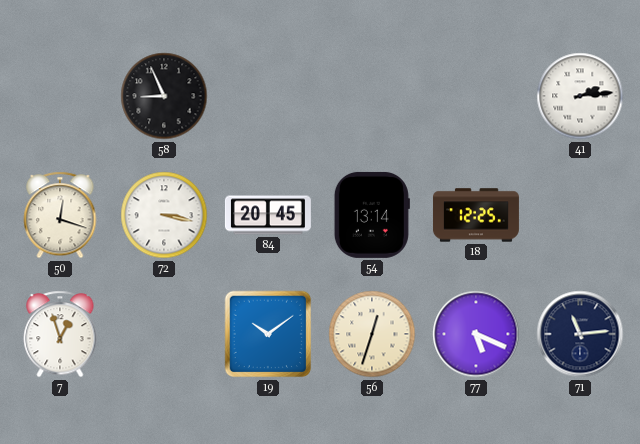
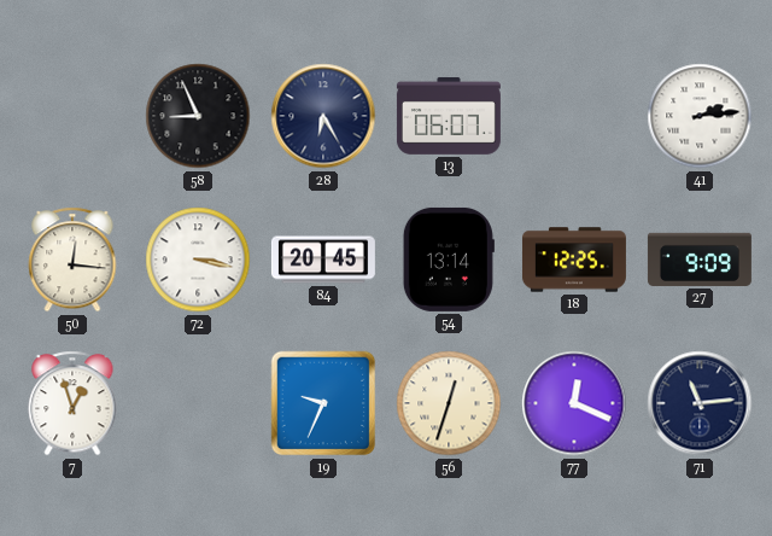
28: none -> 6:25
13: none -> 06:07
50: 12:18 -> 12:16
27: none -> 9:09
19: 10:09 -> 9:34
77: 5:19 -> 12:19
